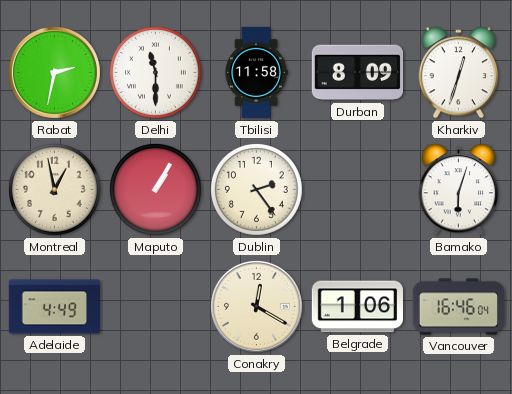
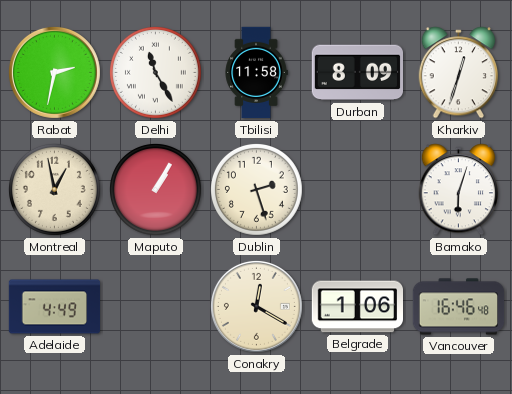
Delhi: 11:30 -> 11:25
Dublin: 2:24 -> 2:27
Vancouver: 16:46:04 -> 16:46:48
